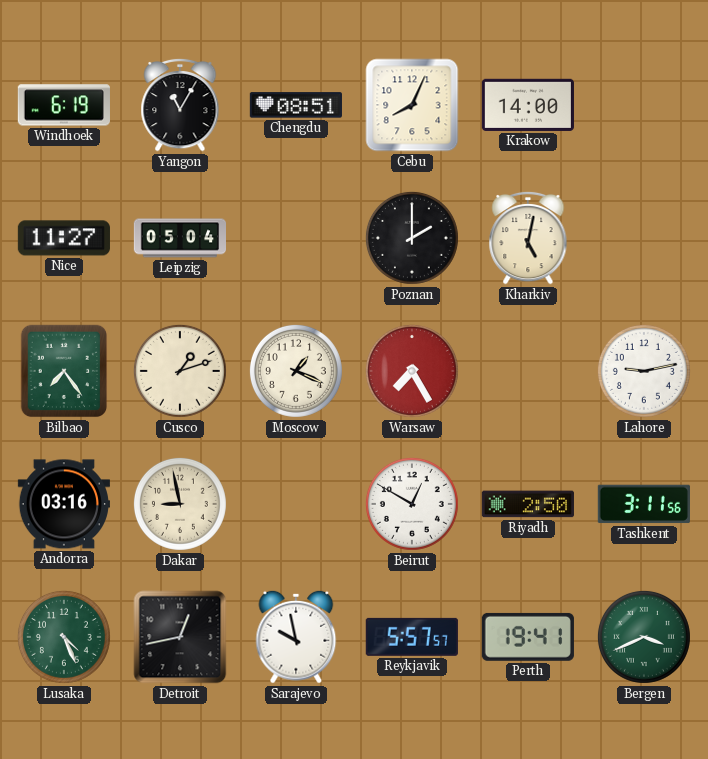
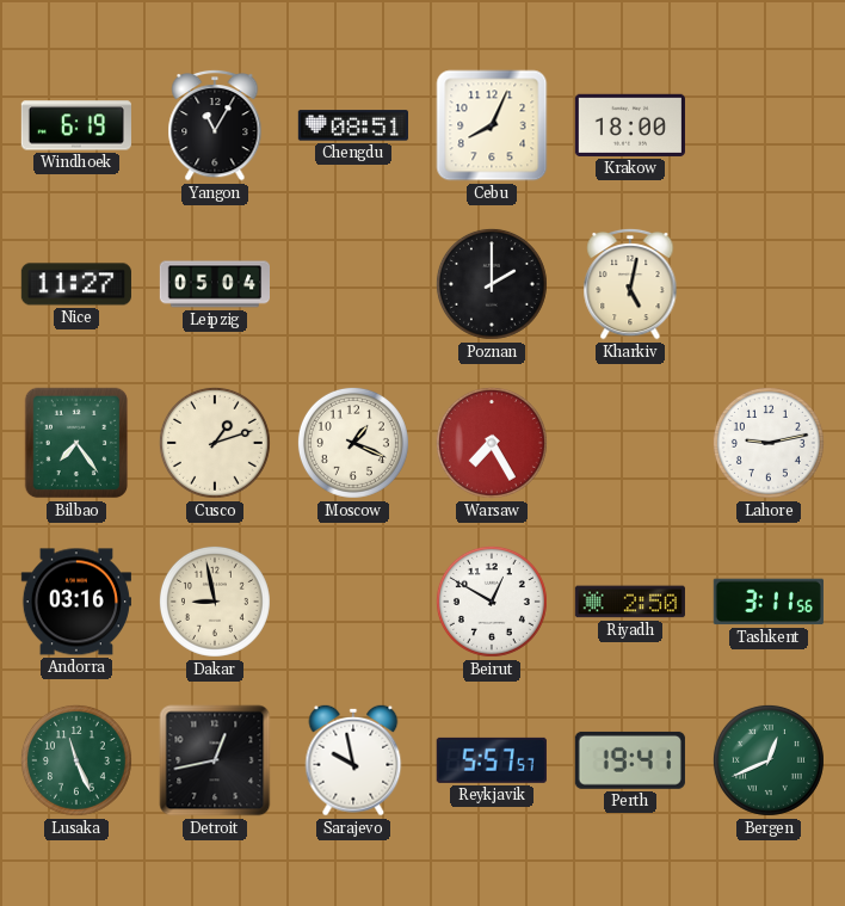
Krakow: 14:00 -> 18:00
Lusaka: 4:26 -> 11:26
Bergen: 3:41 -> 12:41
